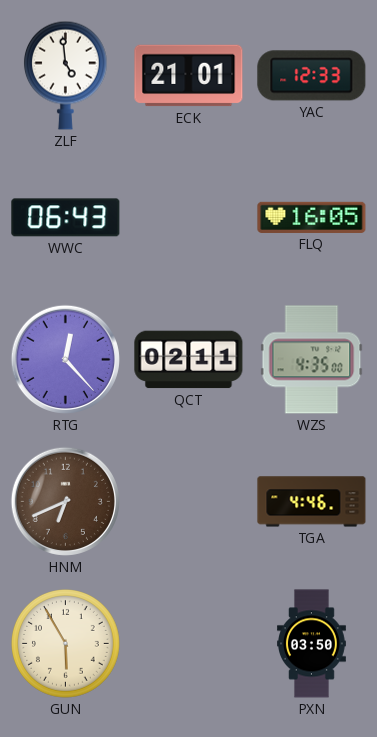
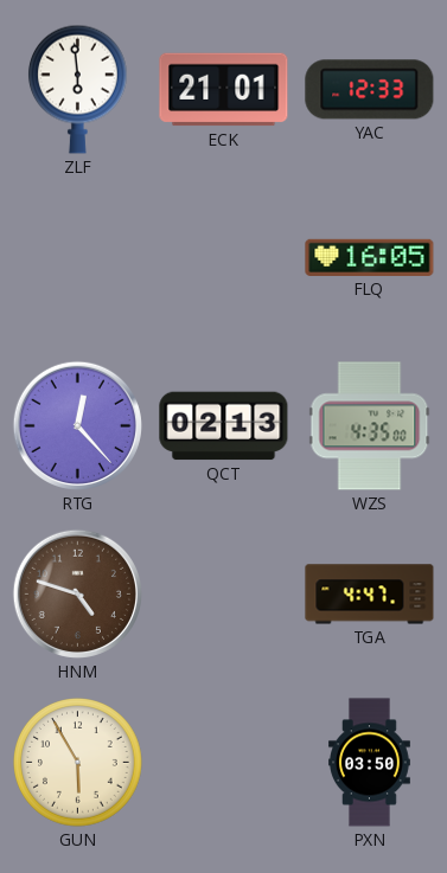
ZLF: 4:59 -> 5:59
WWC: 06:43 -> none
QCT: 02:11 -> 02:13
HNM: 6:41 -> 4:48
TGA: 4:46 -> 4:47
